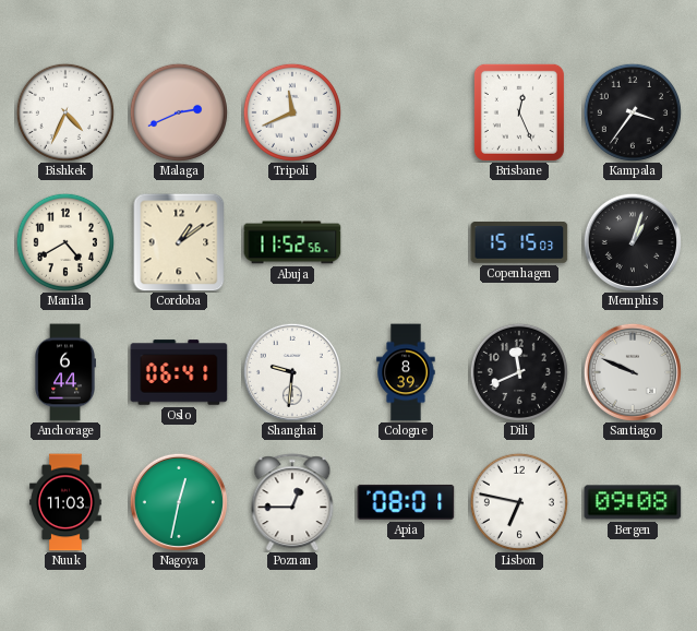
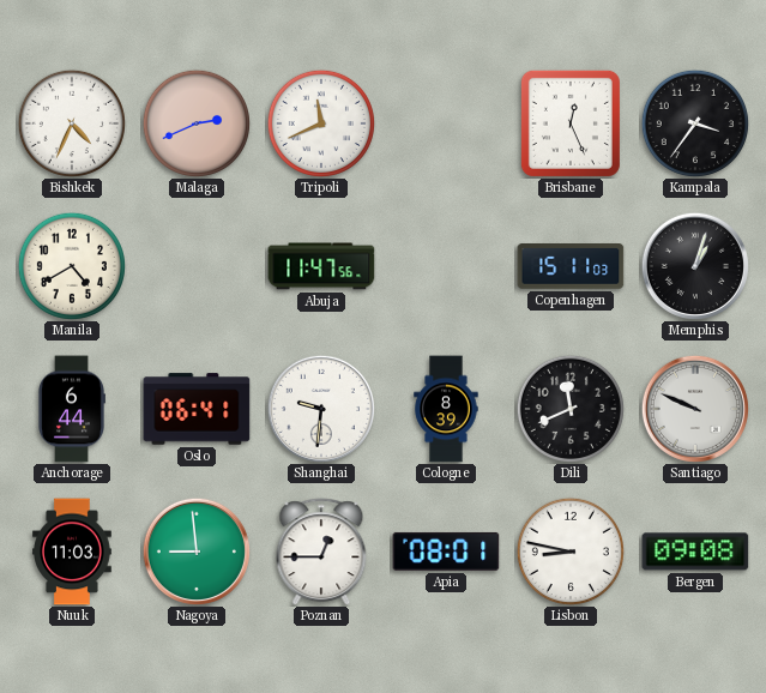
Cordoba: 1:09 -> none
Abuja: 11:52 -> 11:47
Copenhagen: 15:15 -> 15:11
Nagoya: 12:32 -> 8:59
Lisbon: 6:47 -> 8:47
